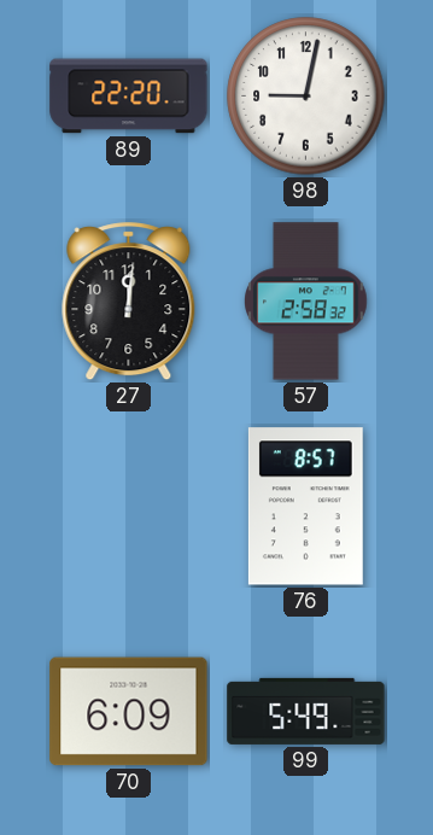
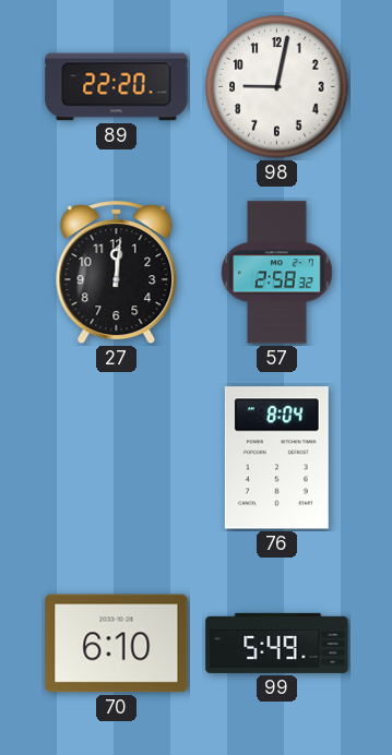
76: 8:57 -> 8:04
70: 6:09 -> 6:10
